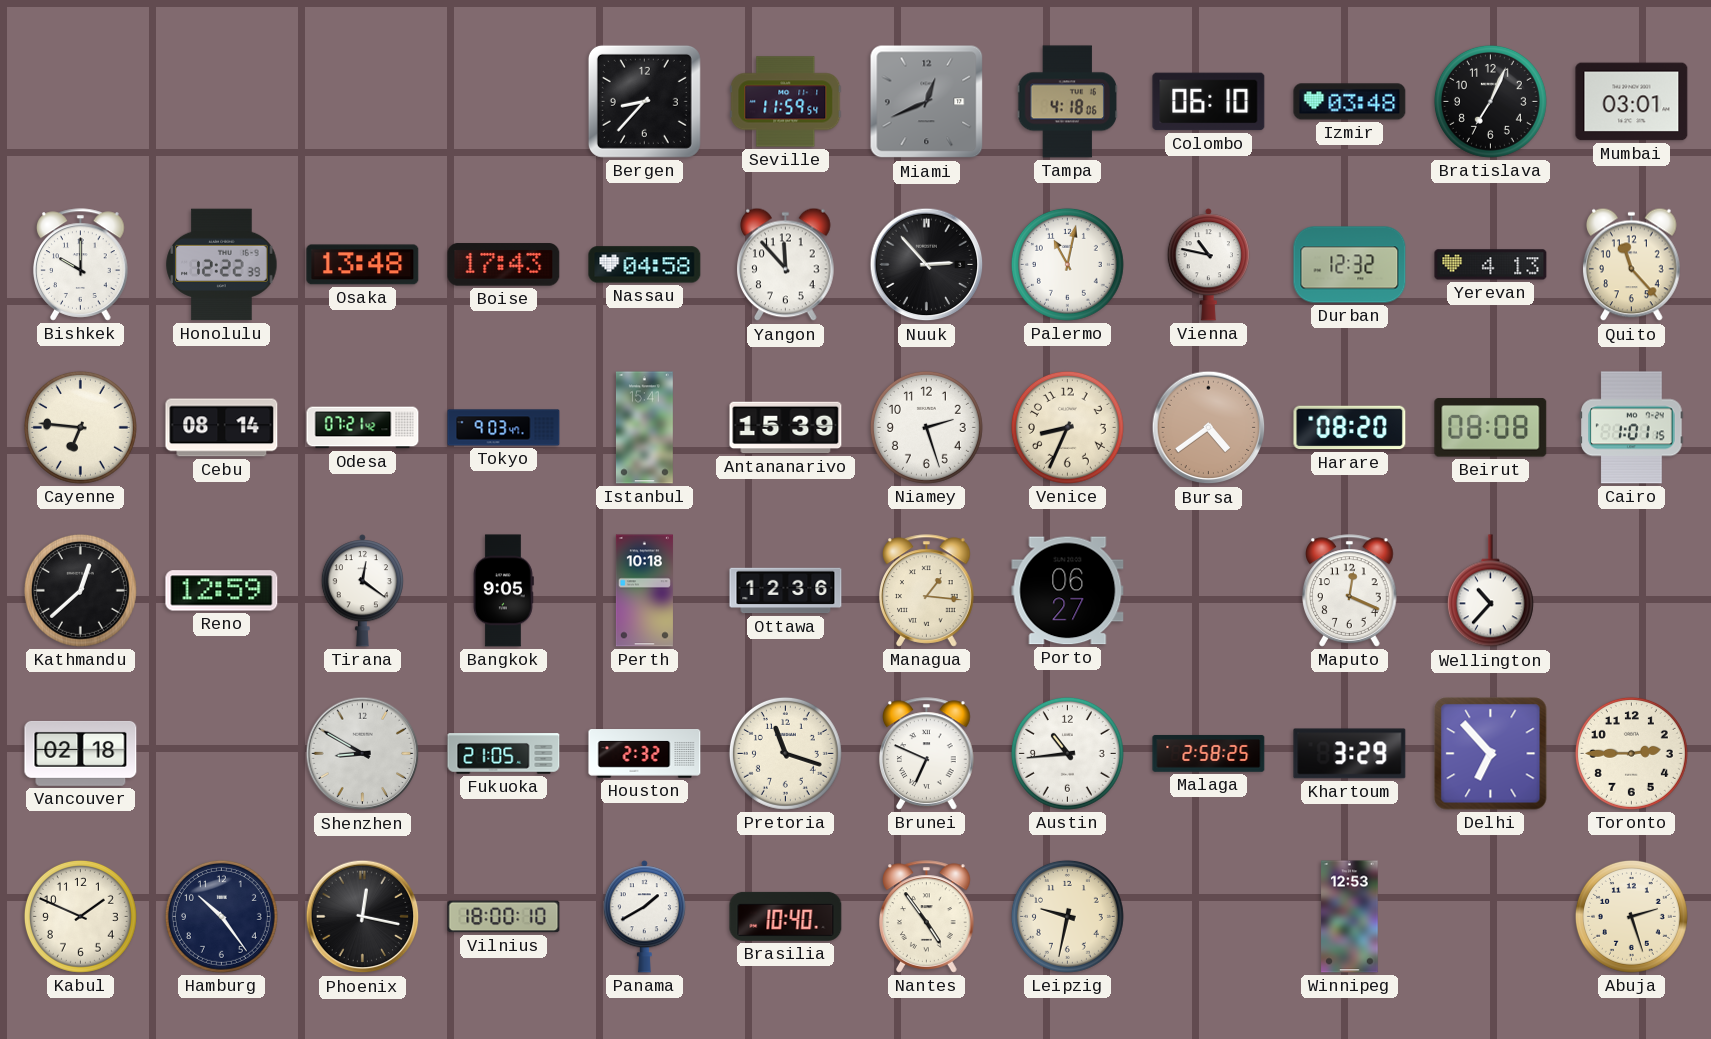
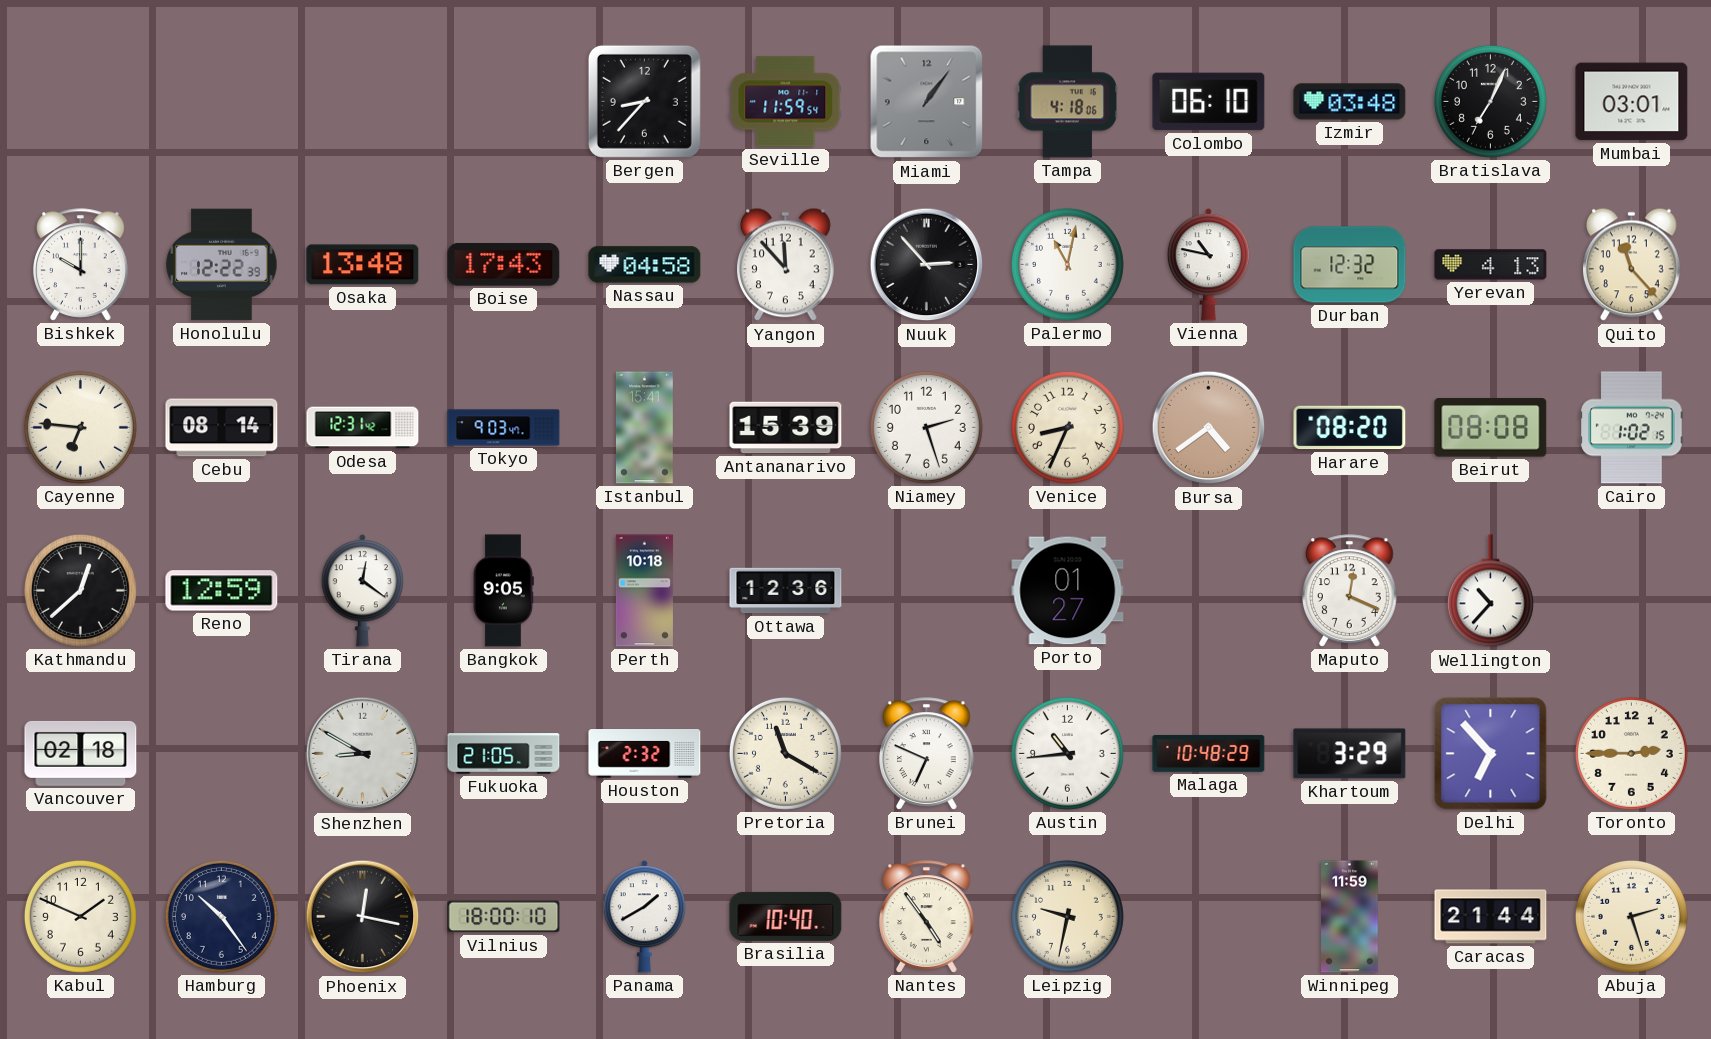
Miami: 12:41 -> 1:06
Odesa: 07:21 -> 12:31
Cairo: 1:01 -> 1:02
Managua: 1:16 -> none
Porto: 06:27 -> 01:27
Pretoria: 11:18 -> 11:20
Malaga: 2:58 -> 10:48
Winnipeg: 12:53 -> 11:59
Caracas: none -> 21:44
